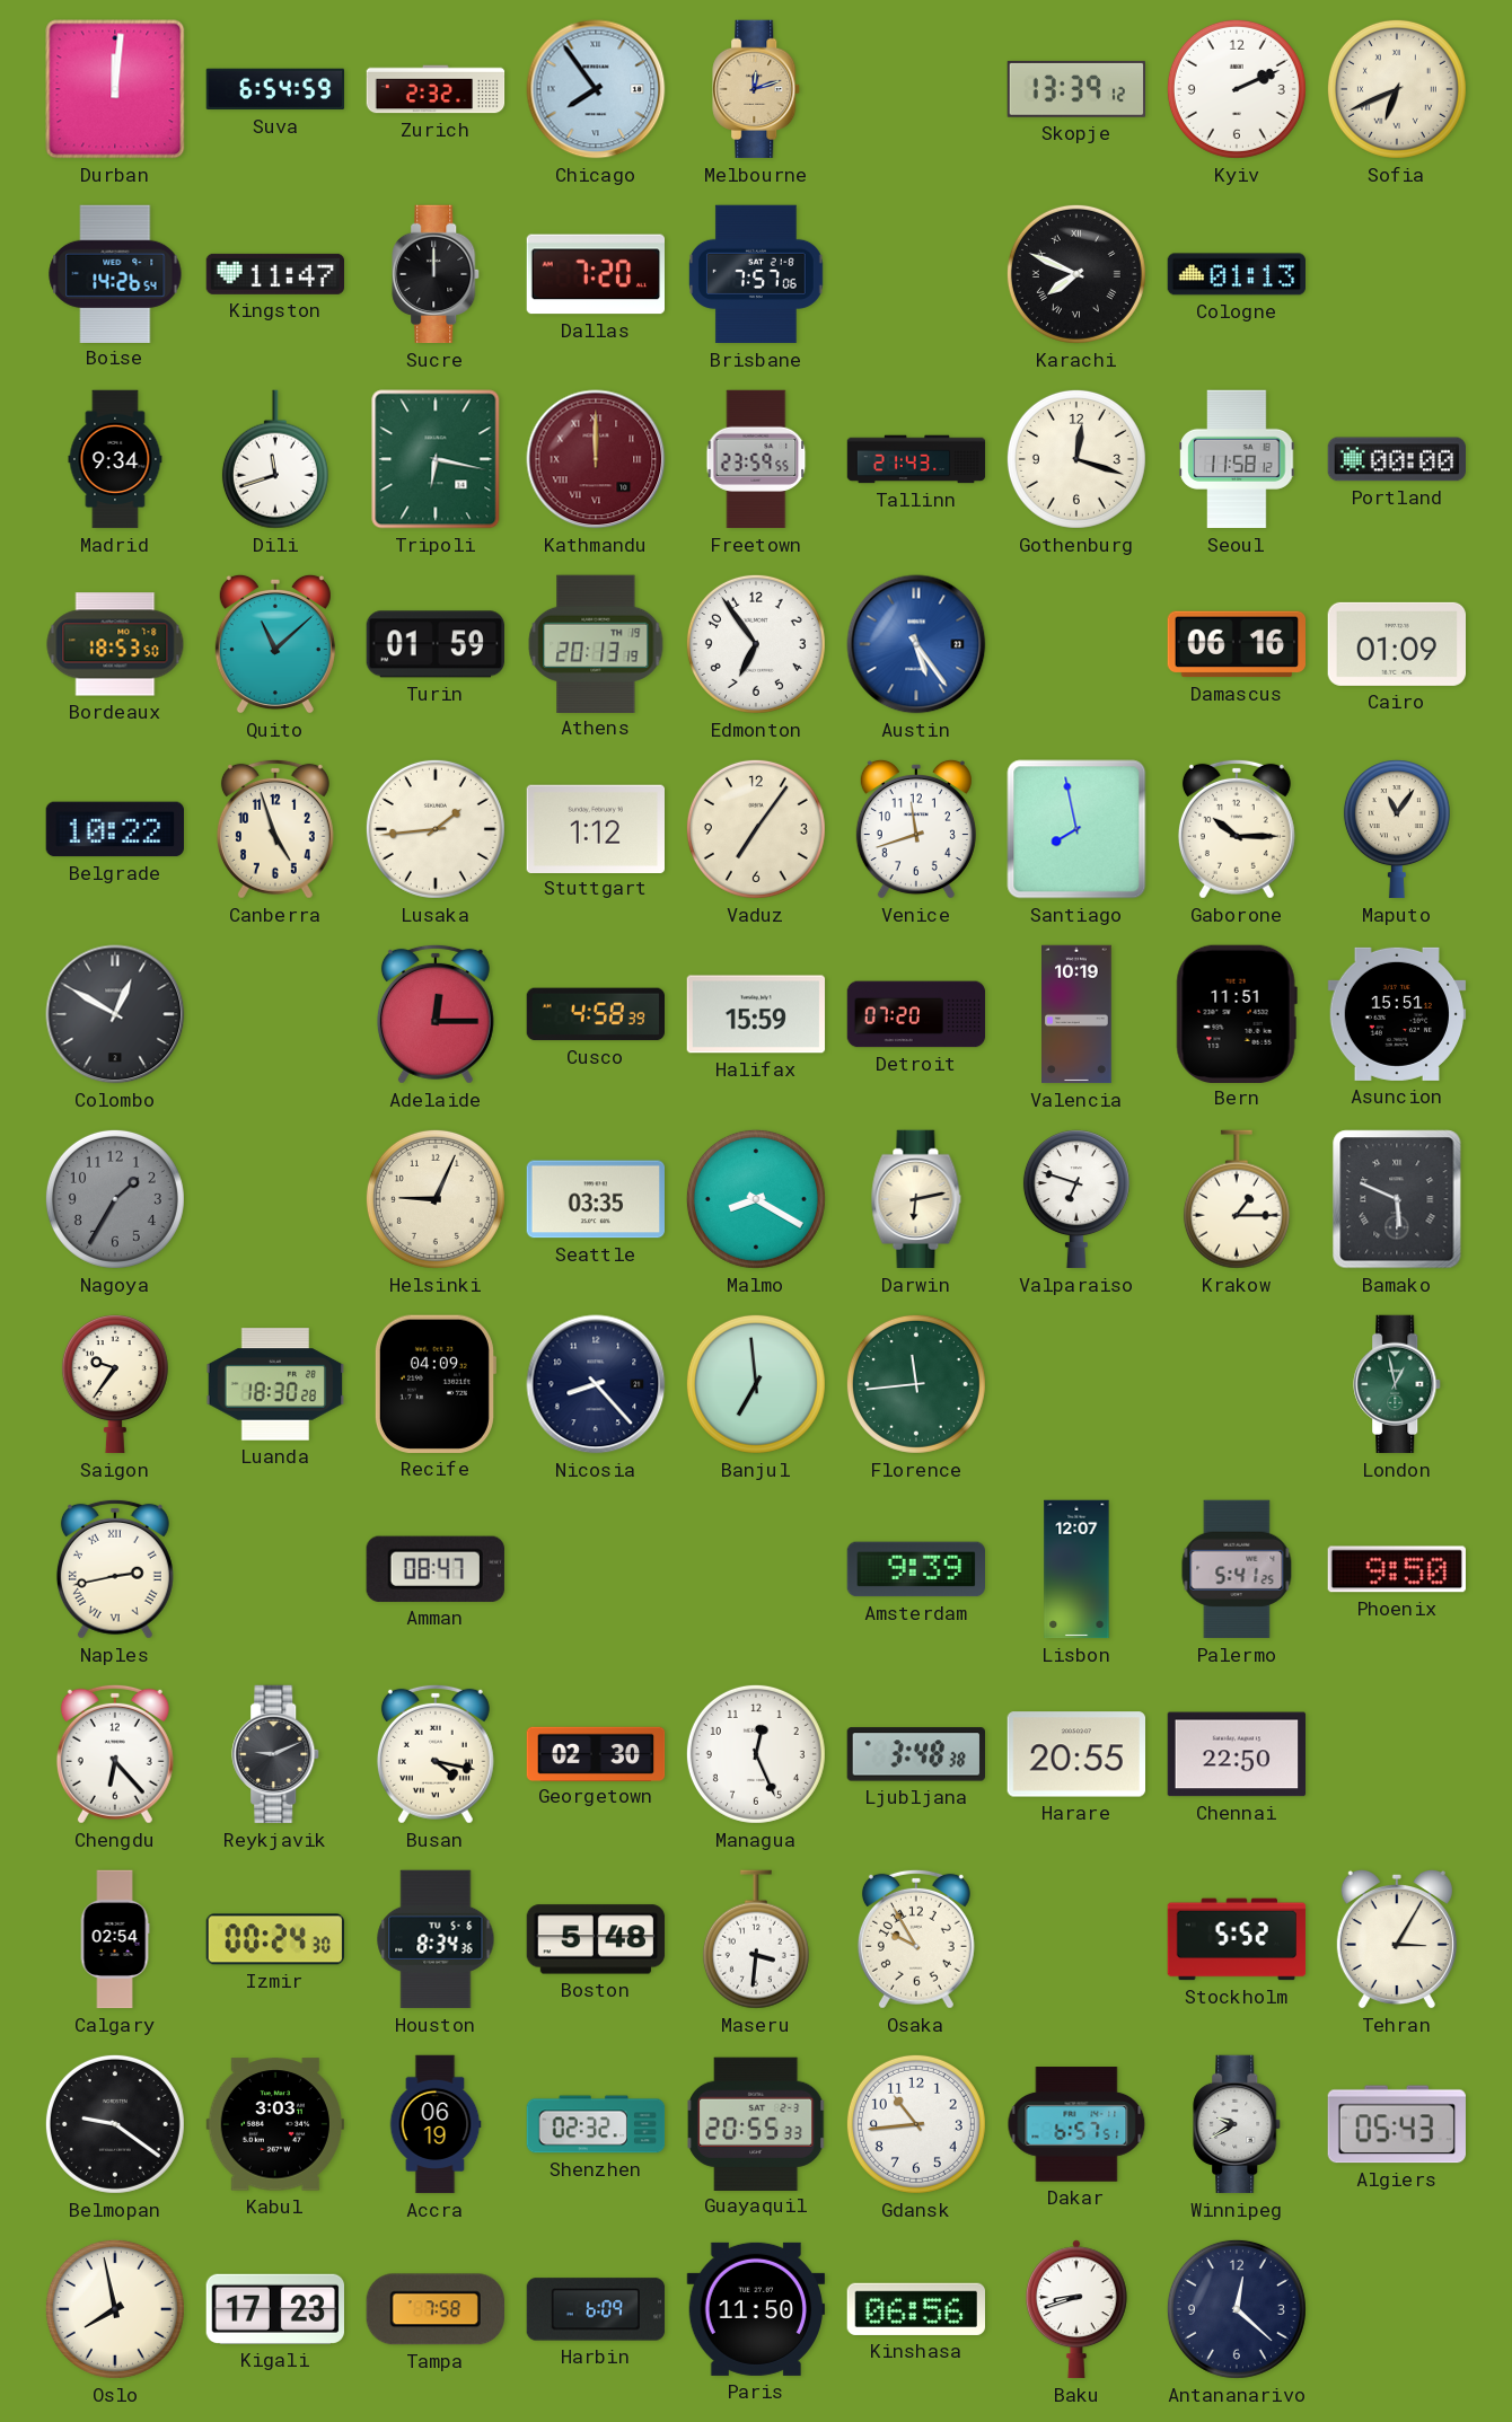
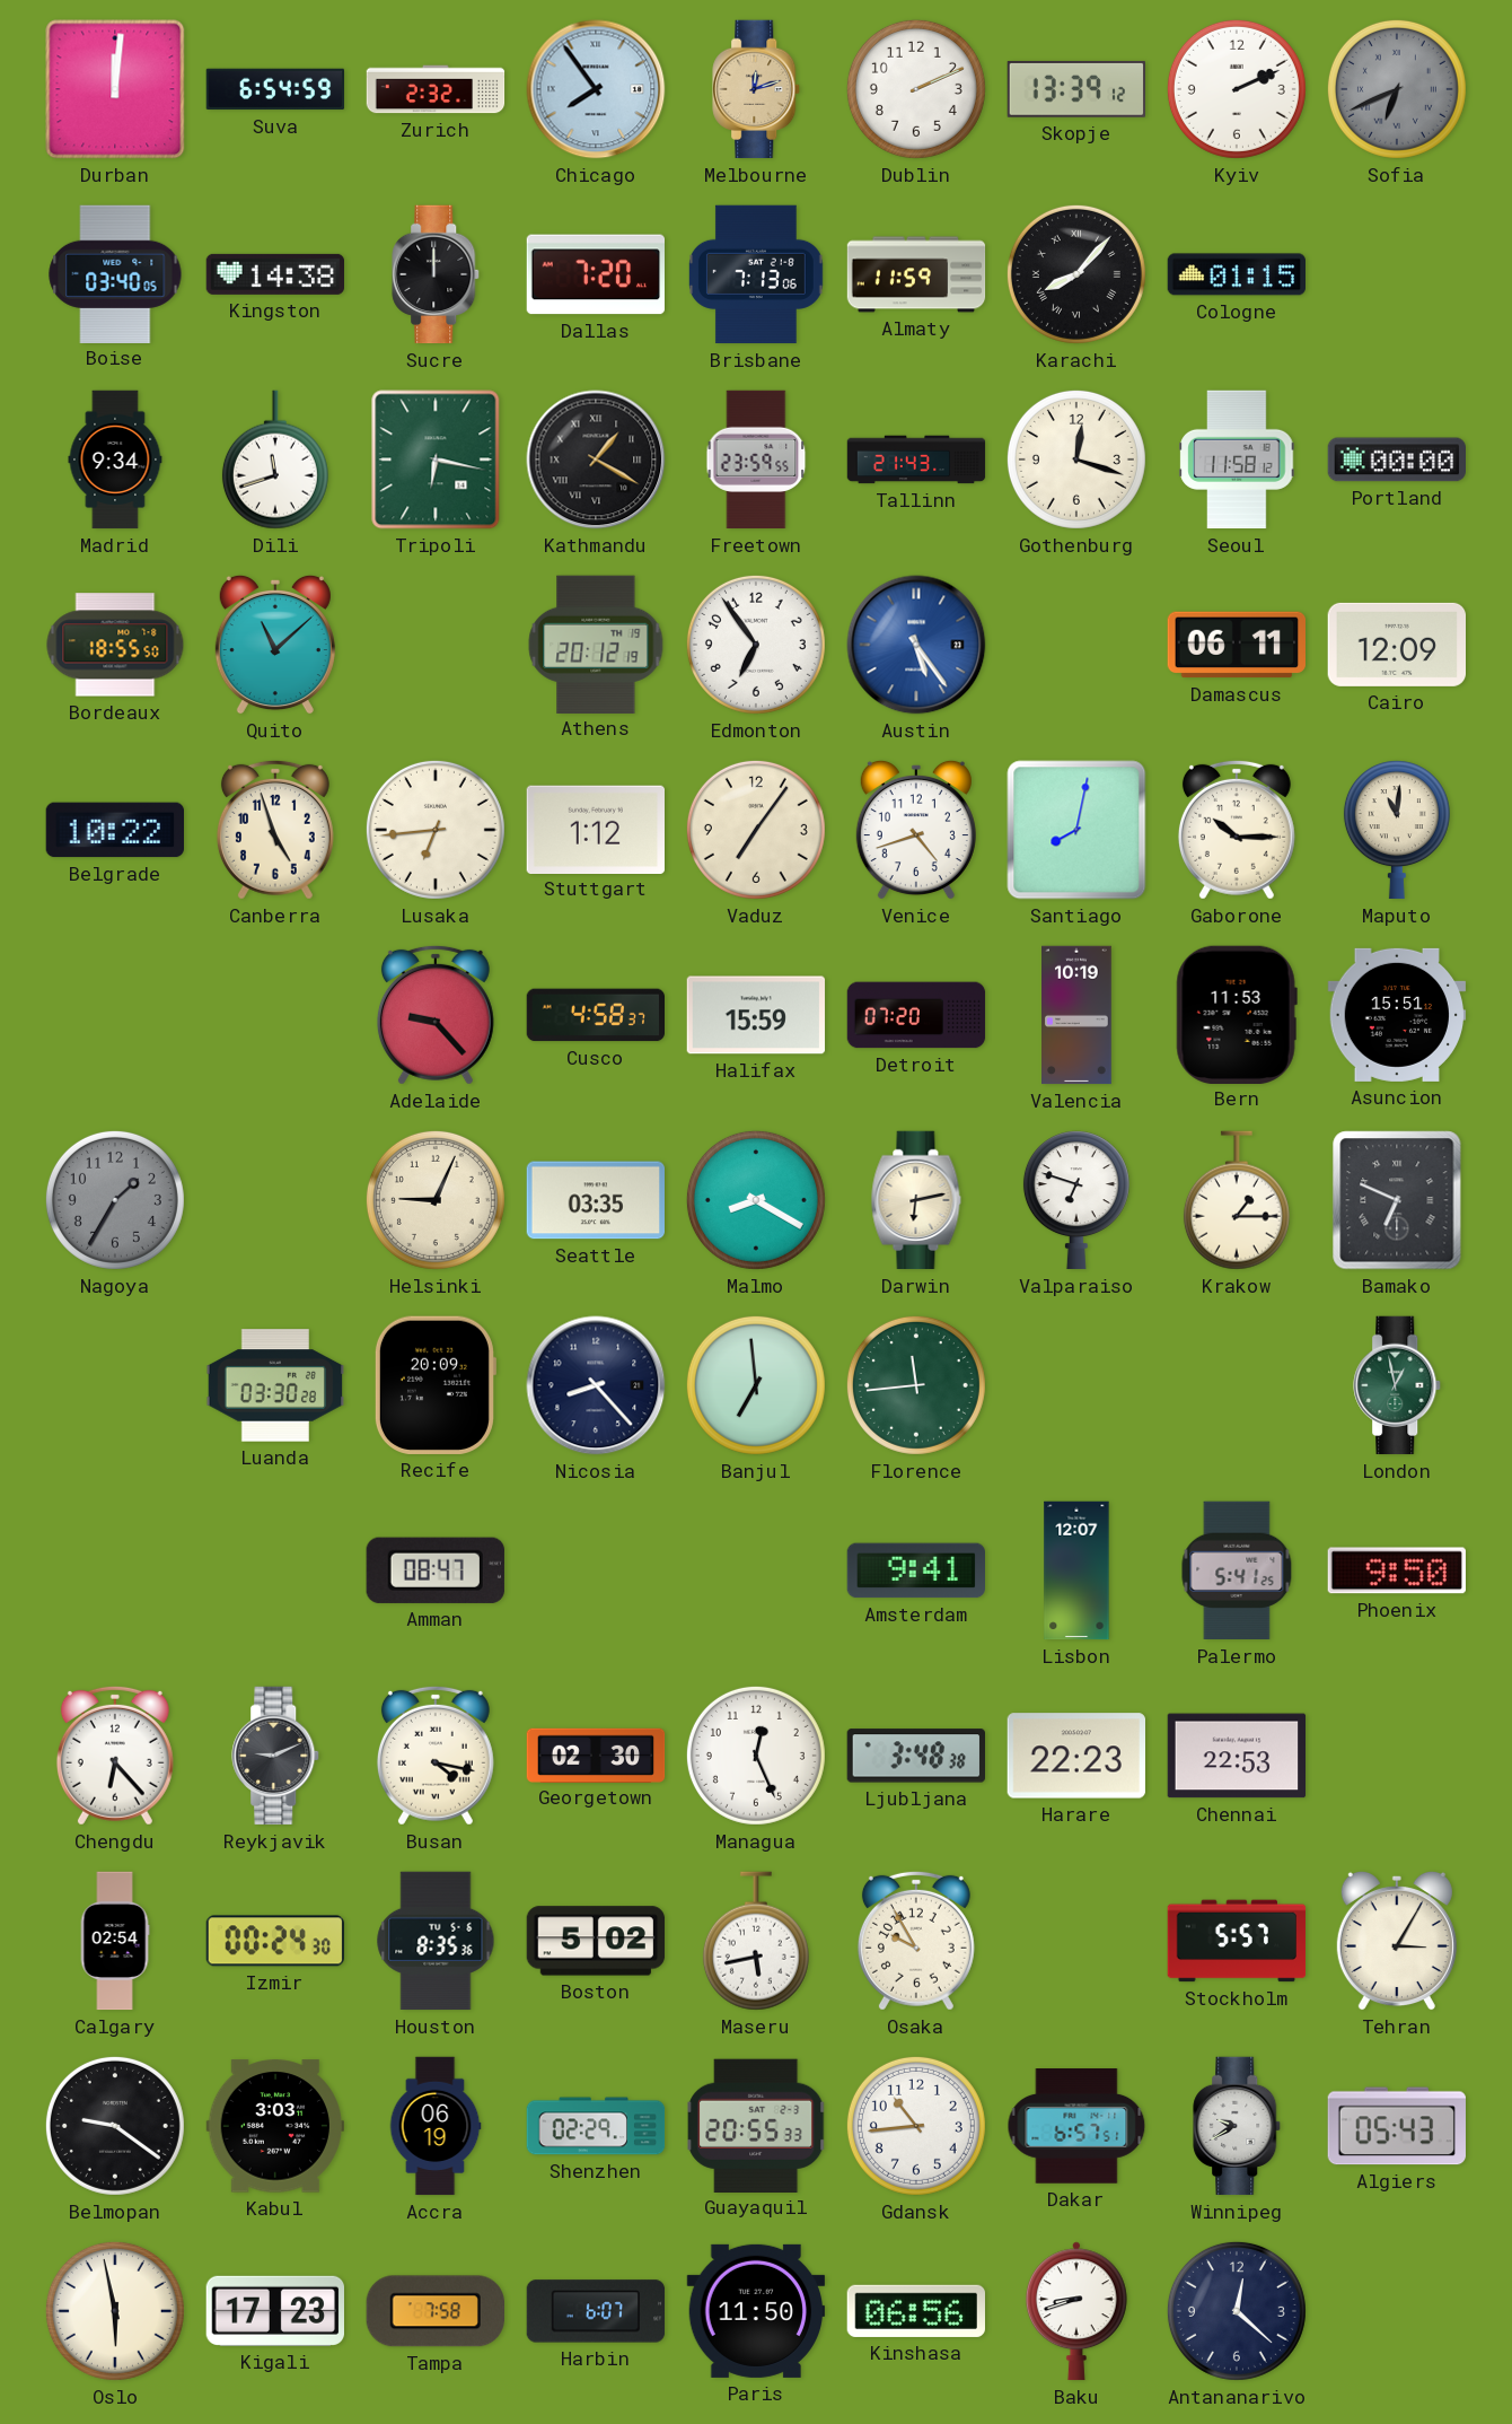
Dublin: none -> 2:11
Sofia dial: cream -> grey
Boise: 14:26 -> 03:40
Kingston: 11:47 -> 14:38
Brisbane: 7:57 -> 7:13
Almaty: none -> 11:59
Karachi: 7:49 -> 8:07
Cologne: 01:13 -> 01:15
Kathmandu: 12:00 -> 1:20
Kathmandu dial: burgundy -> black
Bordeaux: 18:53 -> 18:55
Turin: 01:59 -> none
Athens: 20:13 -> 20:12
Damascus: 06:16 -> 06:11
Cairo: 01:09 -> 12:09
Lusaka: 1:44 -> 6:44
Venice: 11:42 -> 4:42
Santiago: 7:58 -> 8:02
Maputo: 11:06 -> 11:01
Colombo: 12:50 -> none
Adelaide: 12:15 -> 9:23
Cusco: 4:58:39 -> 4:58:37
Bern: 11:51 -> 11:53
Bamako: 5:49 -> 6:49
Saigon: 9:36 -> none
Luanda: 18:30 -> 03:30
Recife: 04:09 -> 20:09
Naples: 2:43 -> none
Amsterdam: 9:39 -> 9:41
Harare: 20:55 -> 22:23
Chennai: 22:50 -> 22:53
Houston: 8:34 -> 8:35
Boston: 5:48 -> 5:02
Maseru: 3:31 -> 5:43
Stockholm: 5:52 -> 5:57
Shenzhen: 02:32 -> 02:29
Oslo: 7:58 -> 5:58
Harbin: 6:09 -> 6:07
